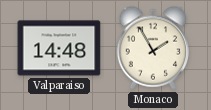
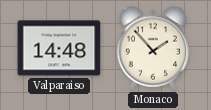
Monaco: 1:55 -> 1:53
